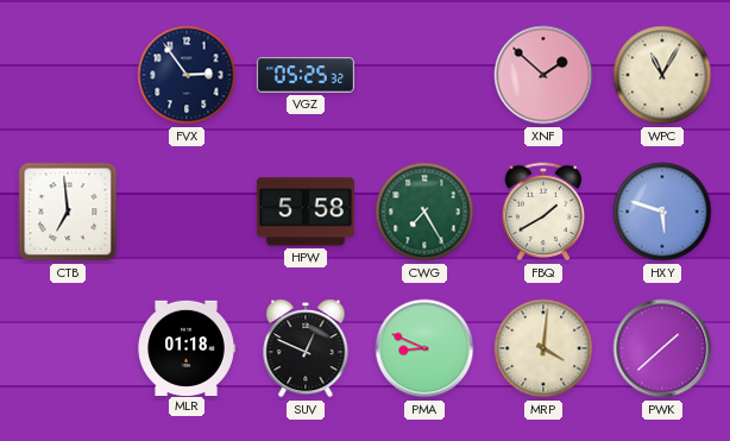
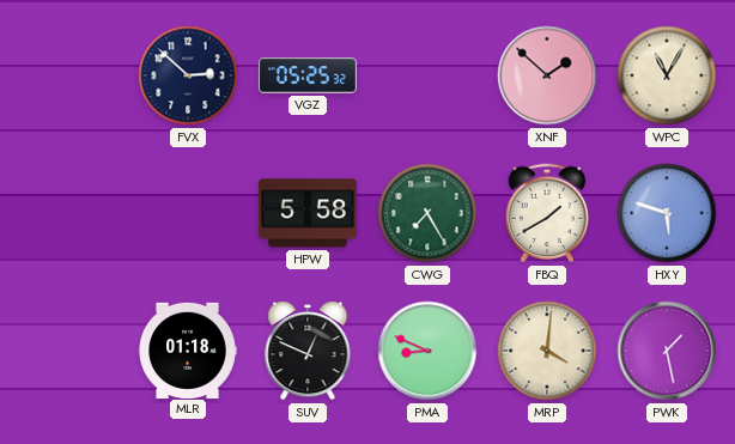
FVX: 2:54 -> 2:52
CTB: 6:59 -> none
PWK: 1:38 -> 1:28
